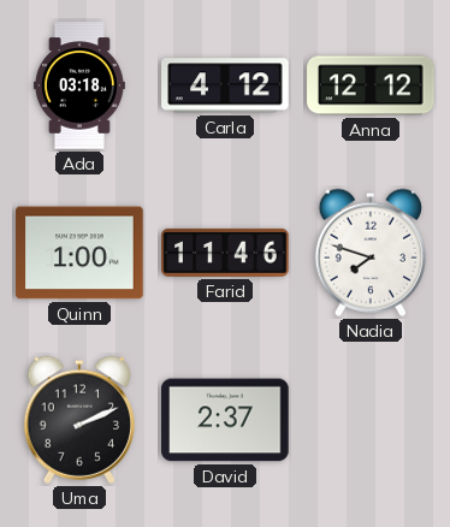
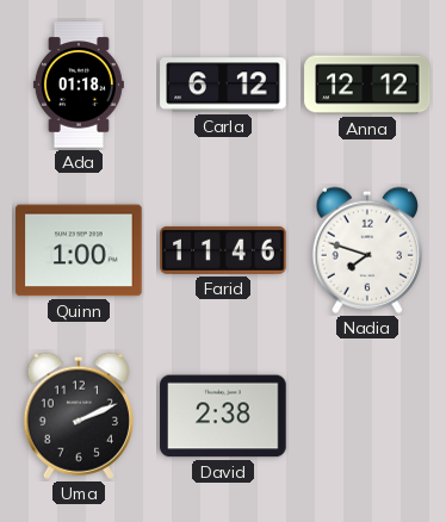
Ada: 03:18 -> 01:18
Carla: 4:12 -> 6:12
David: 2:37 -> 2:38
